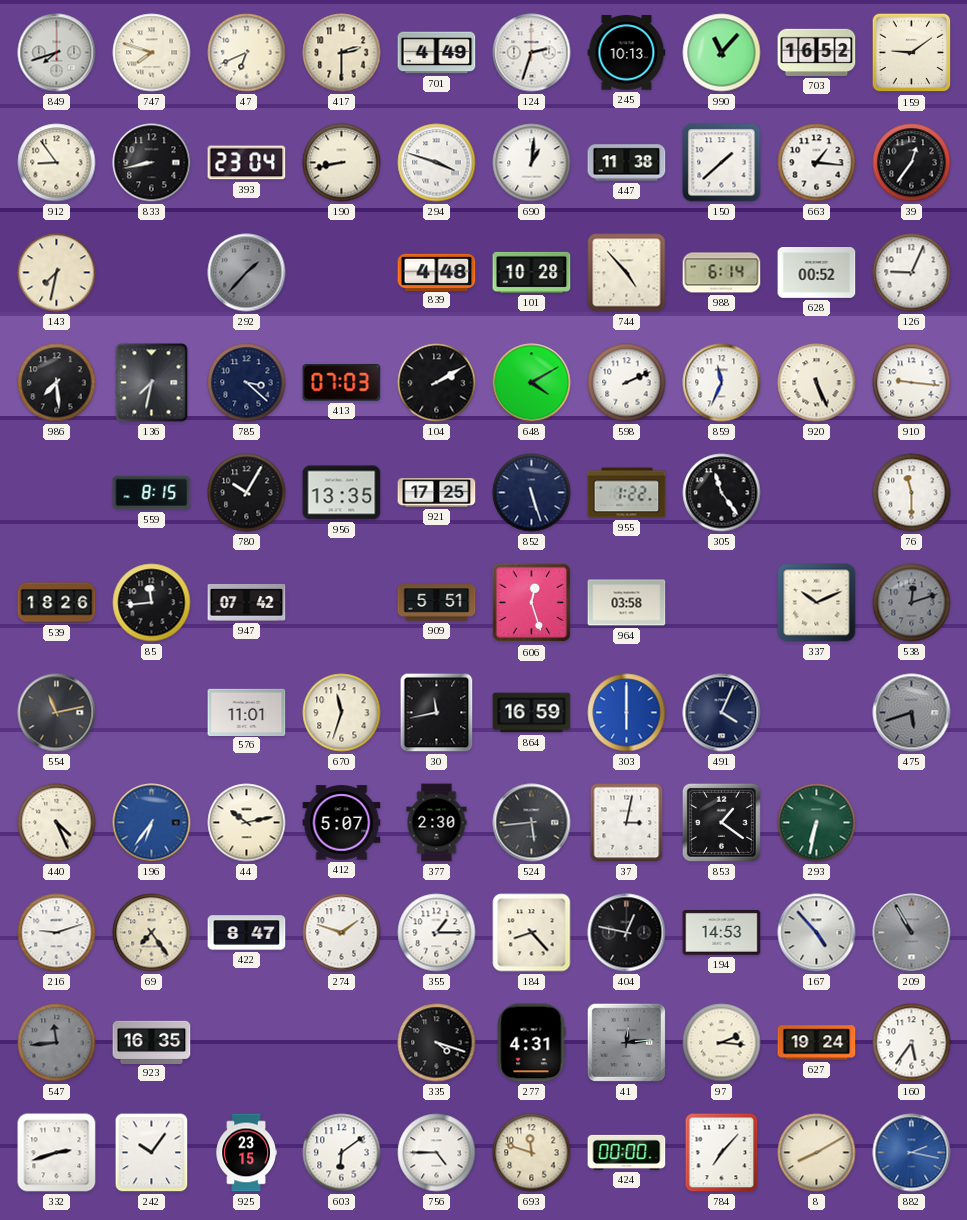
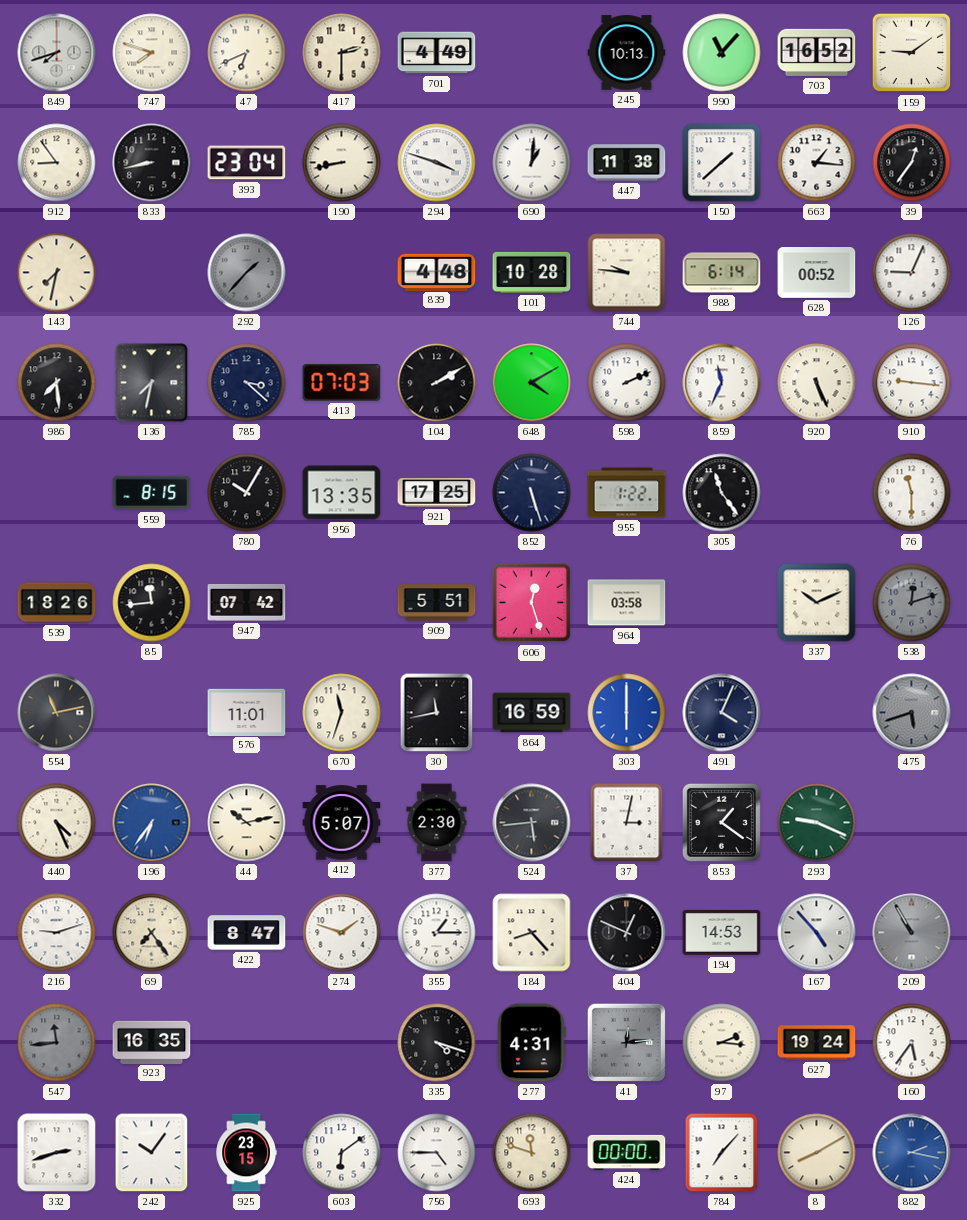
124: 2:33 -> none
744: 4:53 -> 9:46
293: 6:32 -> 9:19
404: 12:47 -> 12:49
